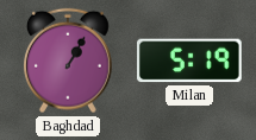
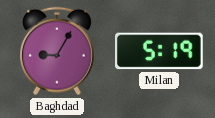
Baghdad: 1:05 -> 9:05
